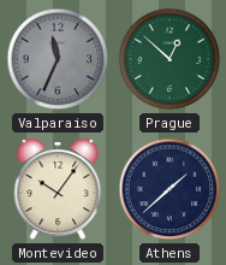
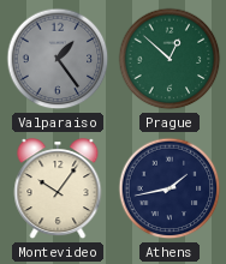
Valparaiso: 11:34 -> 1:24
Athens: 1:38 -> 1:43
